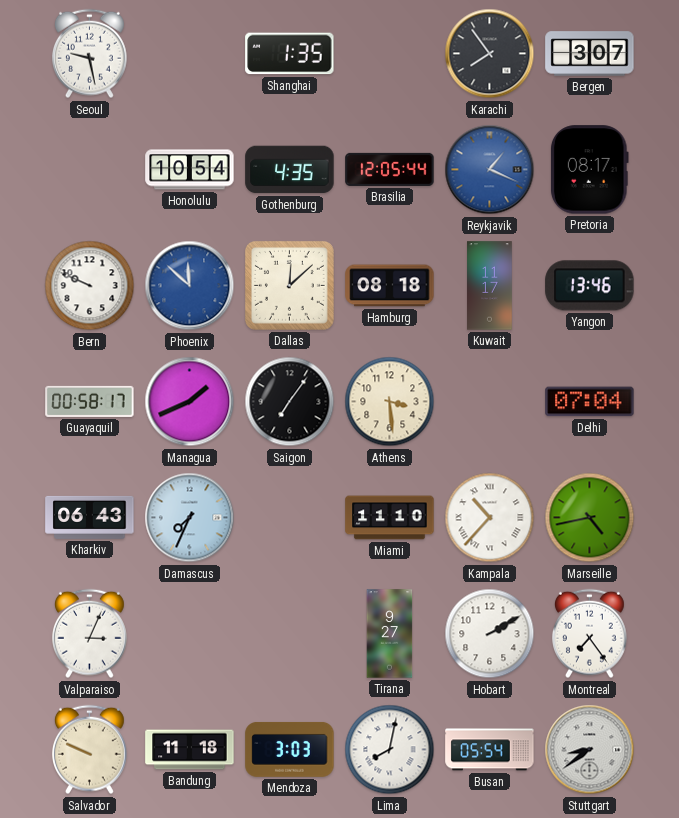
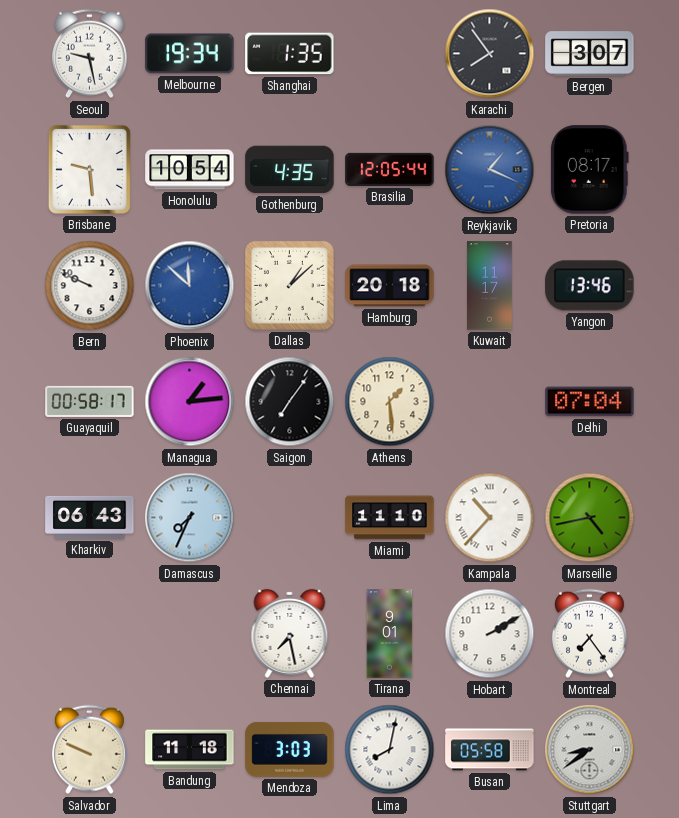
Melbourne: none -> 19:34
Brisbane: none -> 9:29
Dallas: 12:08 -> 1:08
Hamburg: 08:18 -> 20:18
Managua: 1:41 -> 1:14
Athens: 3:29 -> 1:29
Valparaiso: 3:04 -> none
Chennai: none -> 7:28
Tirana: 9:27 -> 9:01
Busan: 05:54 -> 05:58
